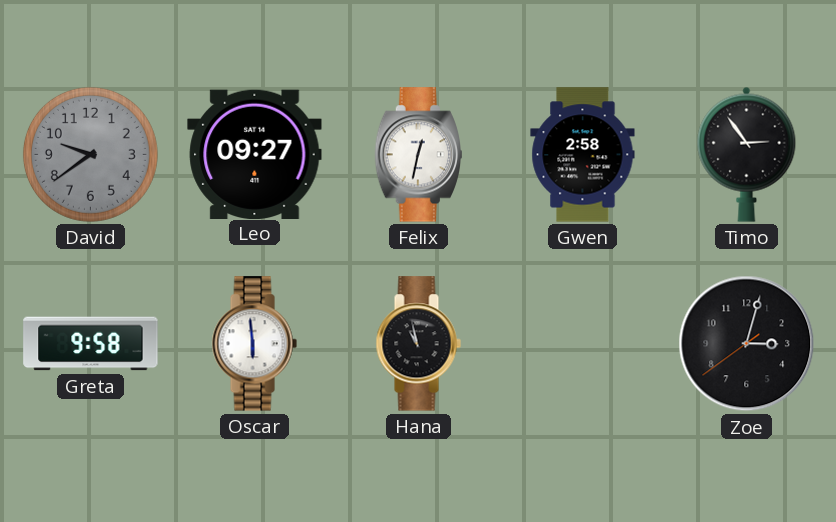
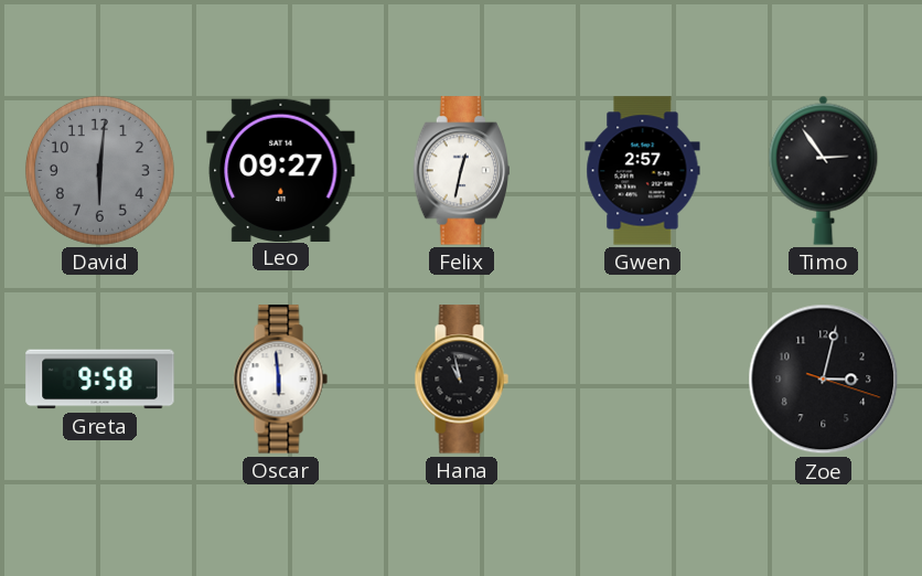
David: 9:39 -> 6:01
Gwen: 2:58 -> 2:57
Zoe: 3:02:39 -> 3:02:18
